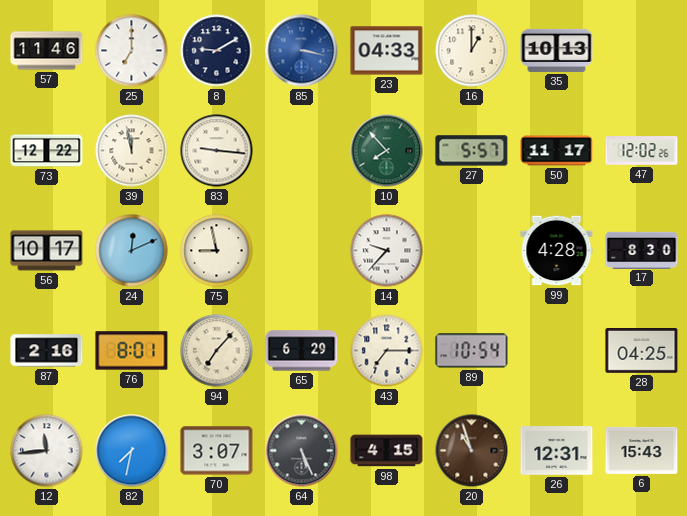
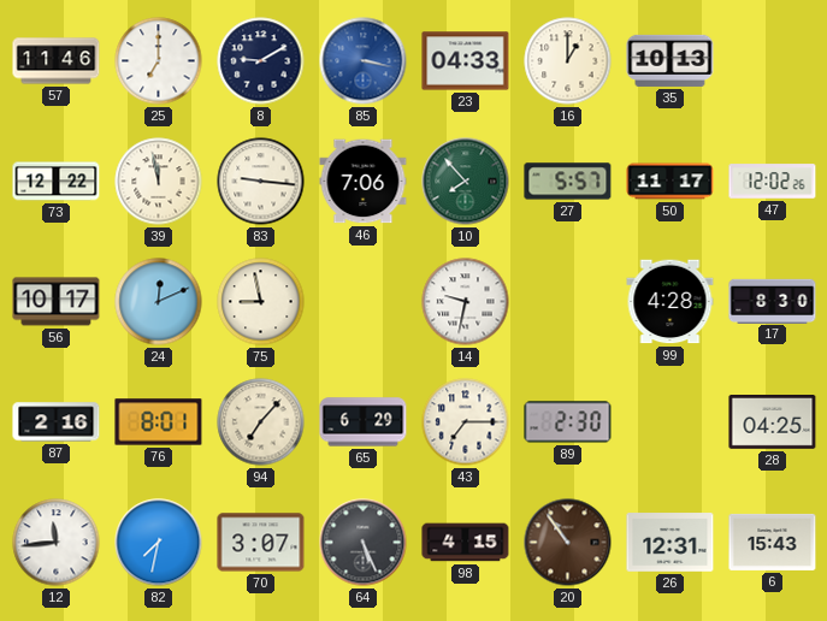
46: none -> 7:06
14: 9:37 -> 9:32
89: 10:54 -> 2:30
20: 10:57 -> 10:54
